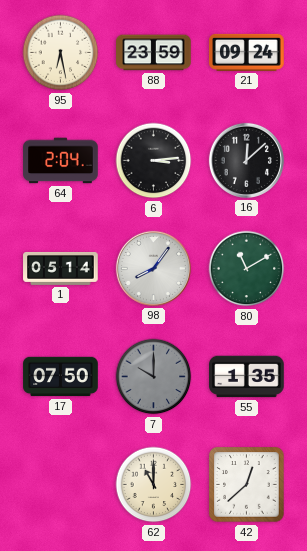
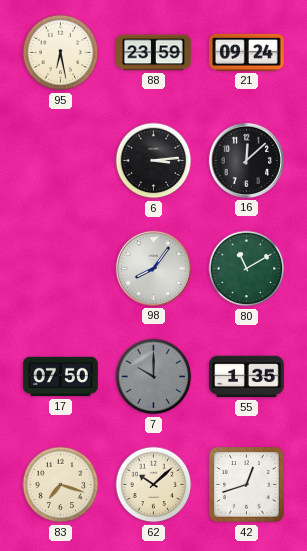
64: 2:04 -> none
1: 05:14 -> none
83: none -> 7:18
62: 11:00 -> 10:08
42: 12:38 -> 12:42
